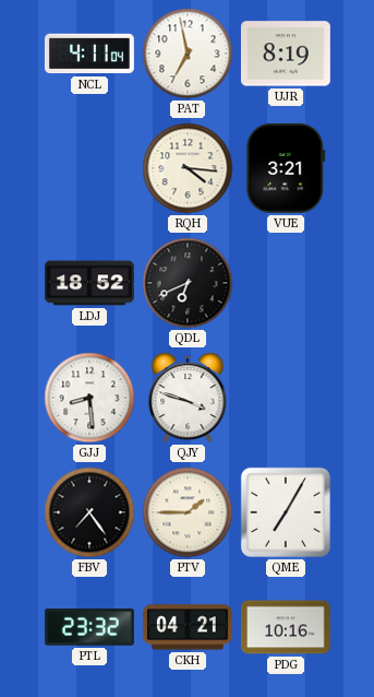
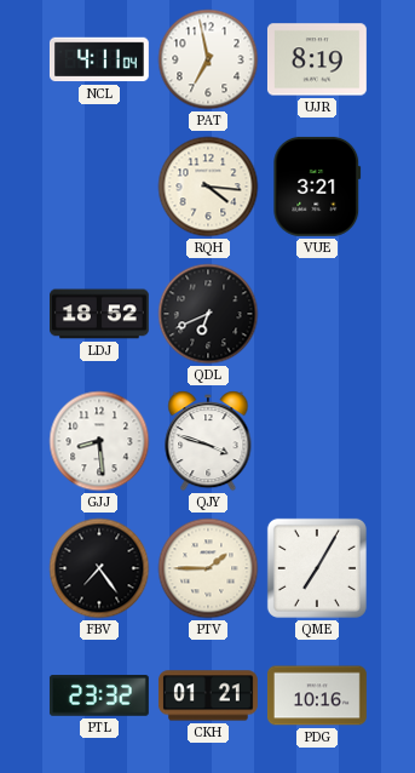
CKH: 04:21 -> 01:21
